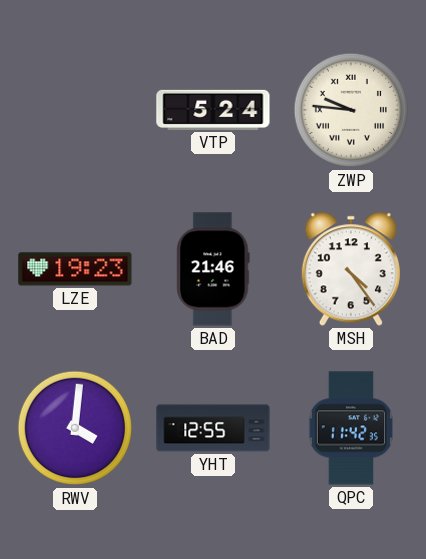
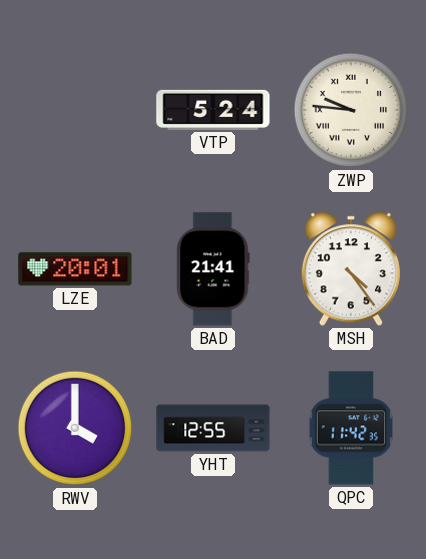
LZE: 19:23 -> 20:01
BAD: 21:46 -> 21:41
RWV: 4:01 -> 4:00
